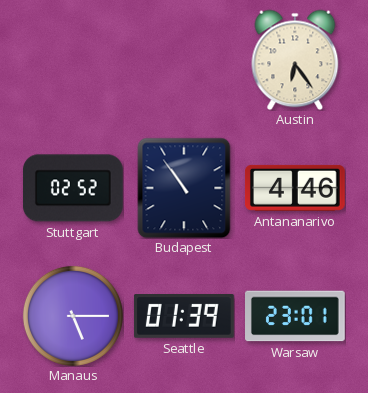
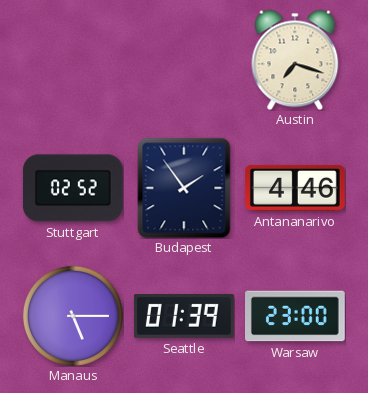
Austin: 6:24 -> 7:18
Budapest: 10:54 -> 1:54
Warsaw: 23:01 -> 23:00
